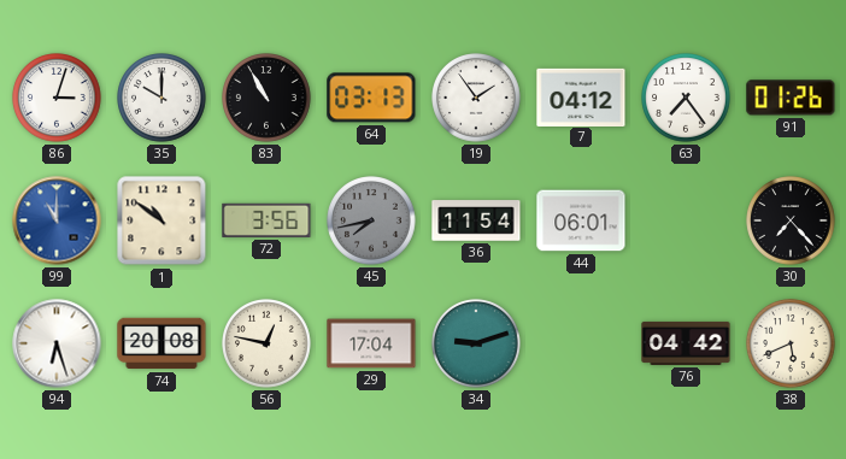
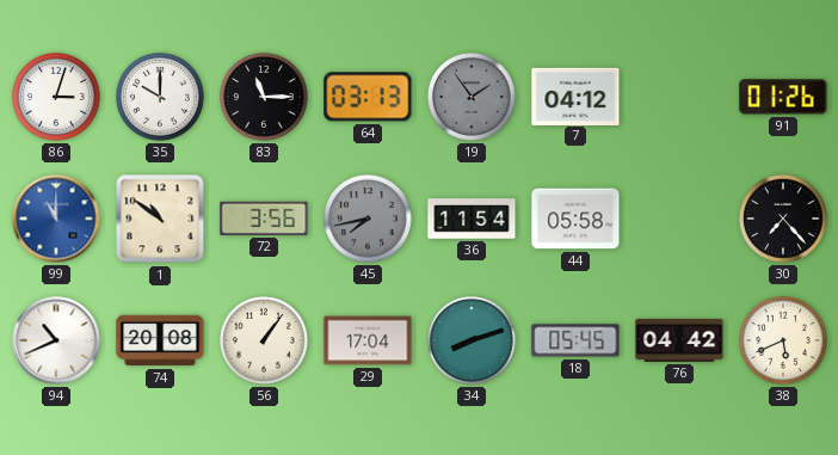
83: 10:55 -> 11:15
19 dial: white -> grey
63: 7:24 -> none
44: 06:01 -> 05:58
94: 6:27 -> 10:41
56: 12:47 -> 1:06
34: 9:12 -> 8:12
18: none -> 05:45
